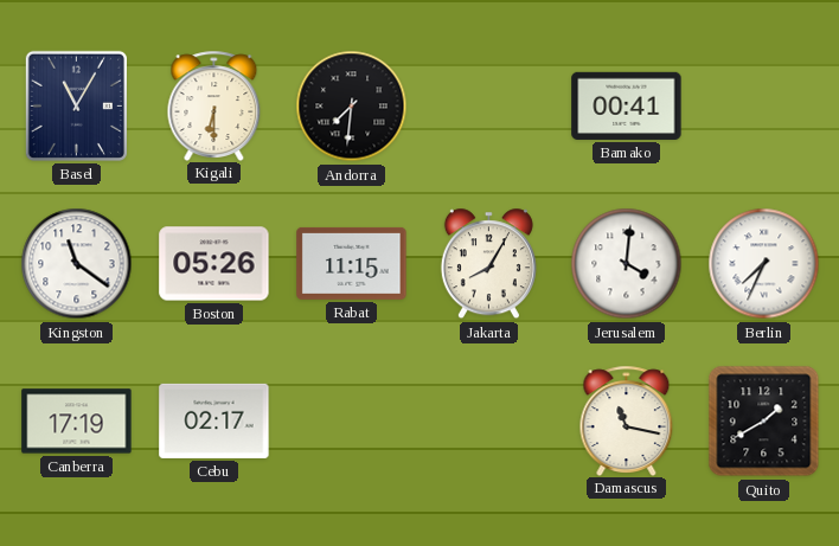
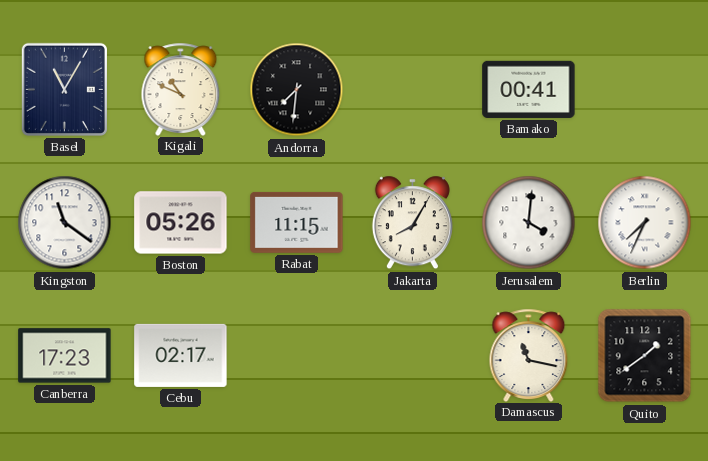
Kigali: 6:30 -> 10:49
Canberra: 17:19 -> 17:23
Quito: 1:40 -> 1:39
